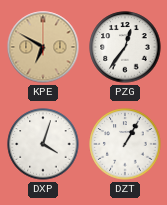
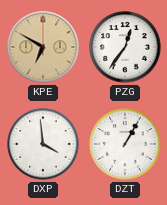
DXP: 4:03 -> 3:59
